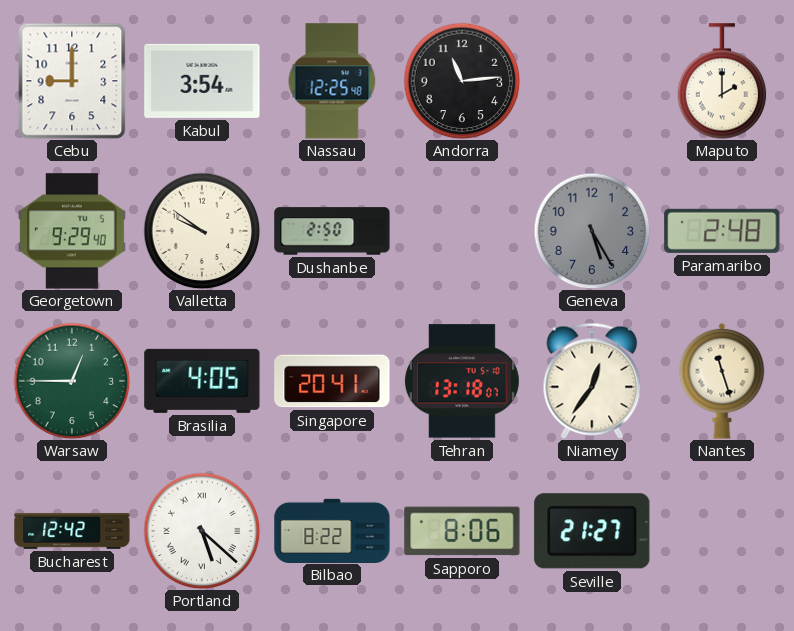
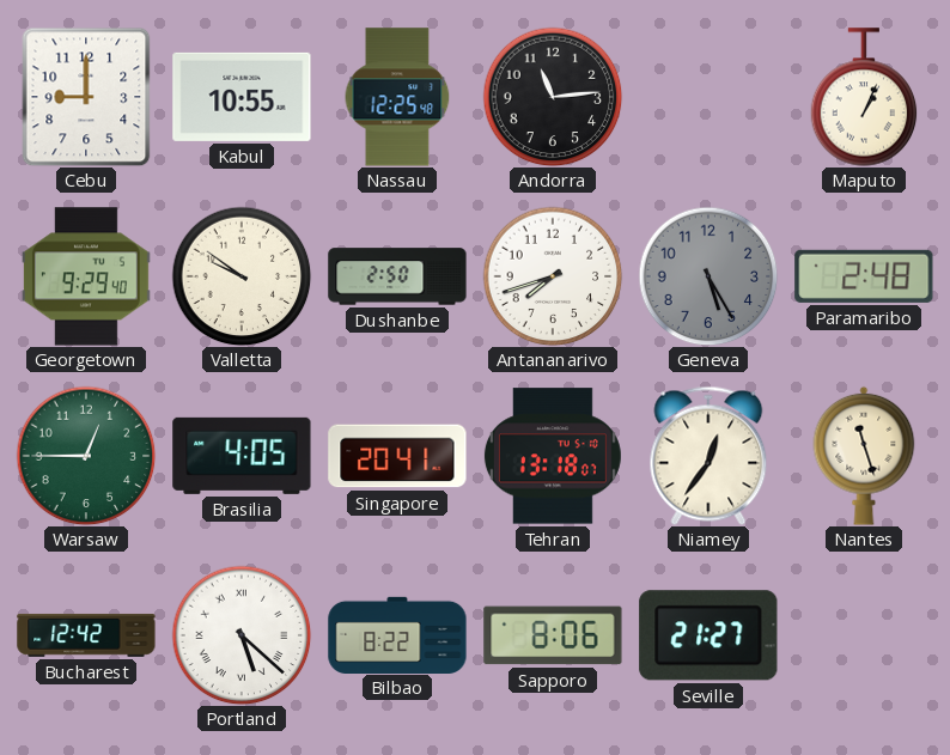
Kabul: 3:54 -> 10:55
Maputo: 2:00 -> 1:04
Antananarivo: none -> 7:42
